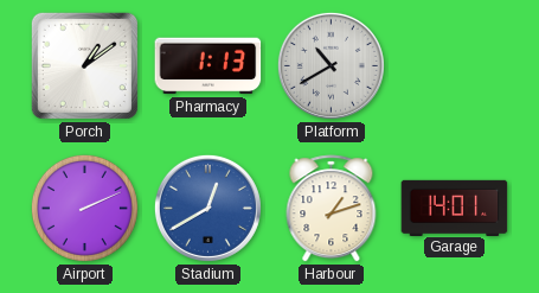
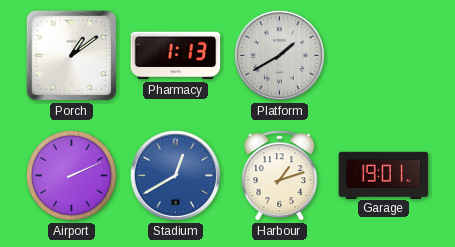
Platform: 10:40 -> 1:40
Garage: 14:01 -> 19:01
